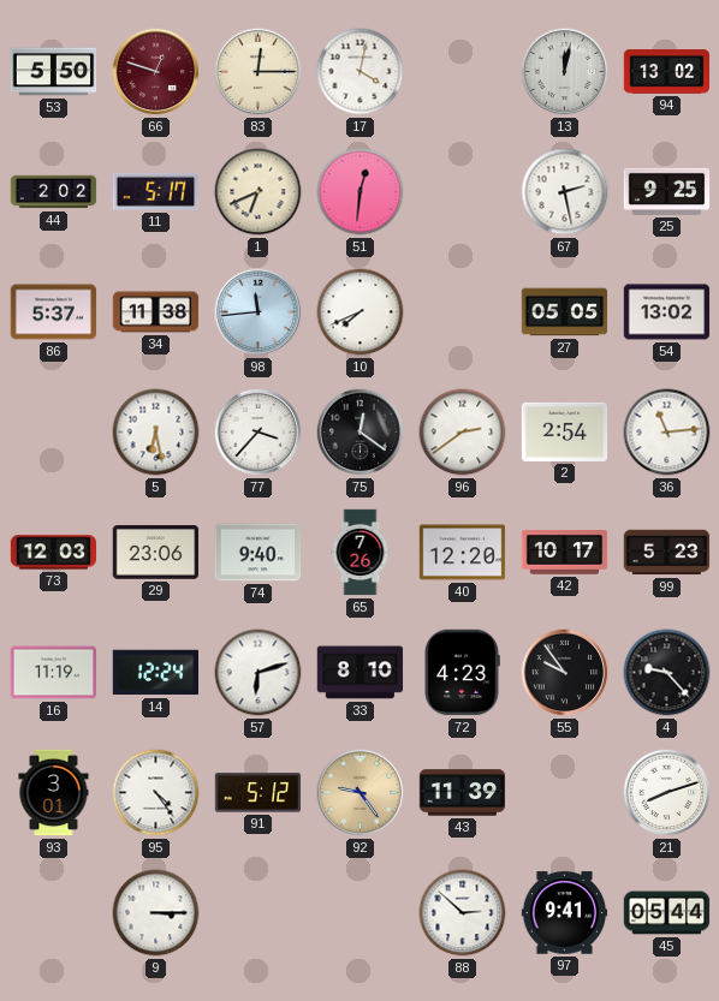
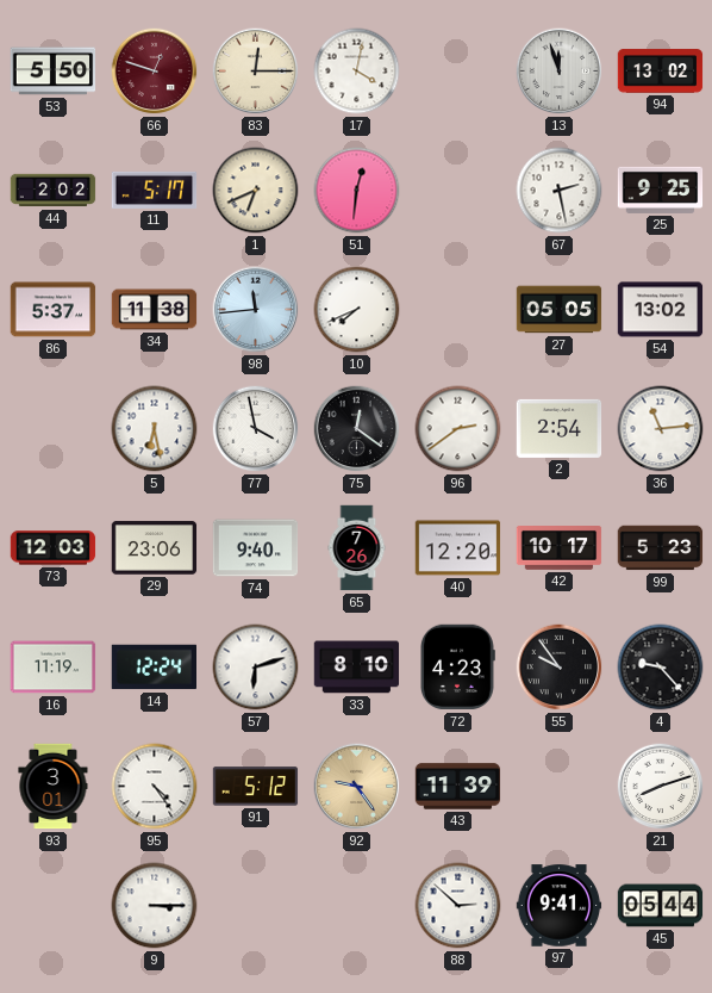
13: 12:02 -> 11:57
77: 3:37 -> 3:58
